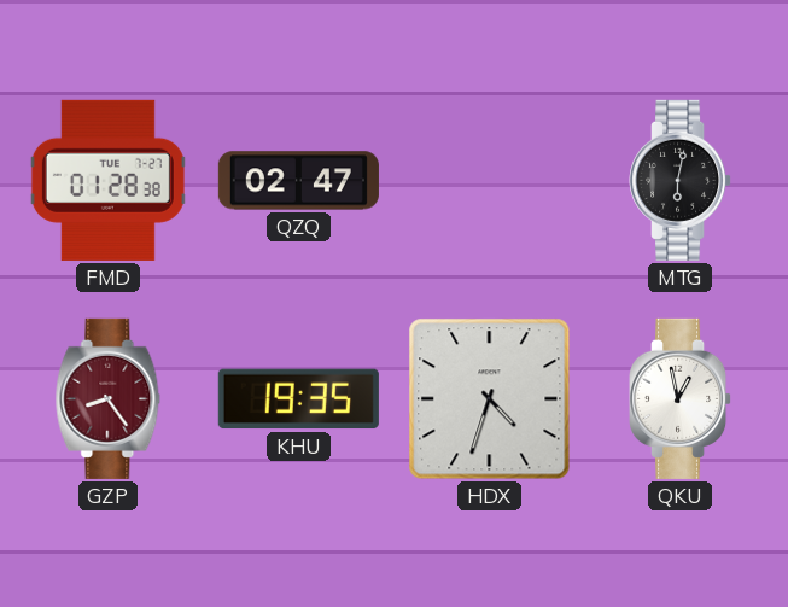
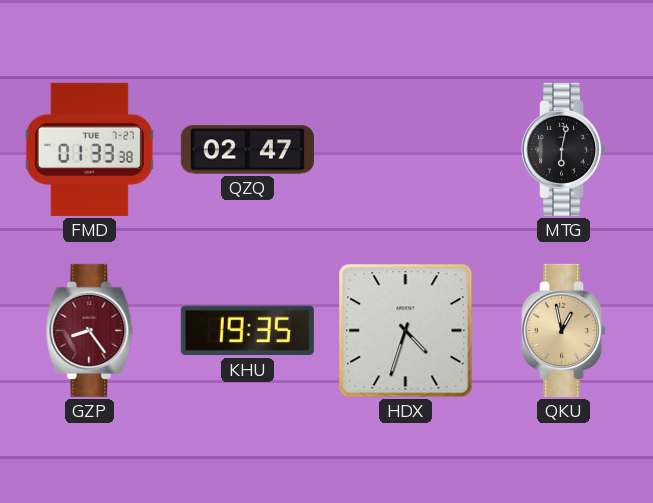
FMD: 01:28 -> 01:33
QKU dial: white -> champagne
